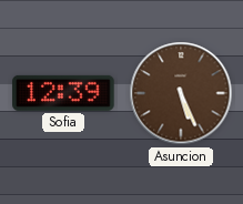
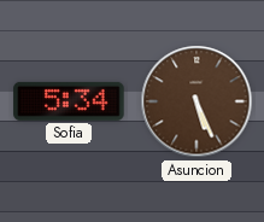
Sofia: 12:39 -> 5:34
